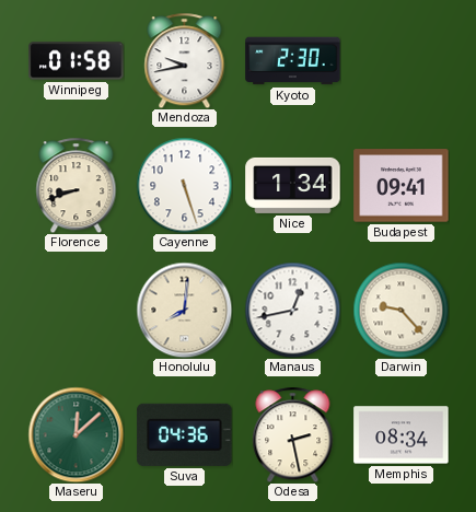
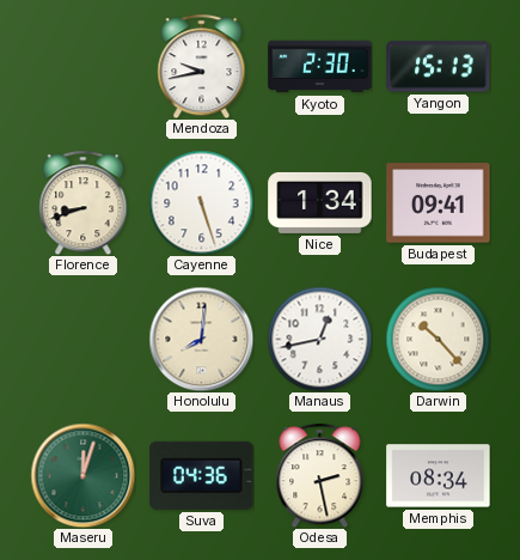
Winnipeg: 01:58 -> none
Yangon: none -> 15:13
Darwin: 9:23 -> 10:23
Maseru: 12:08 -> 12:03
